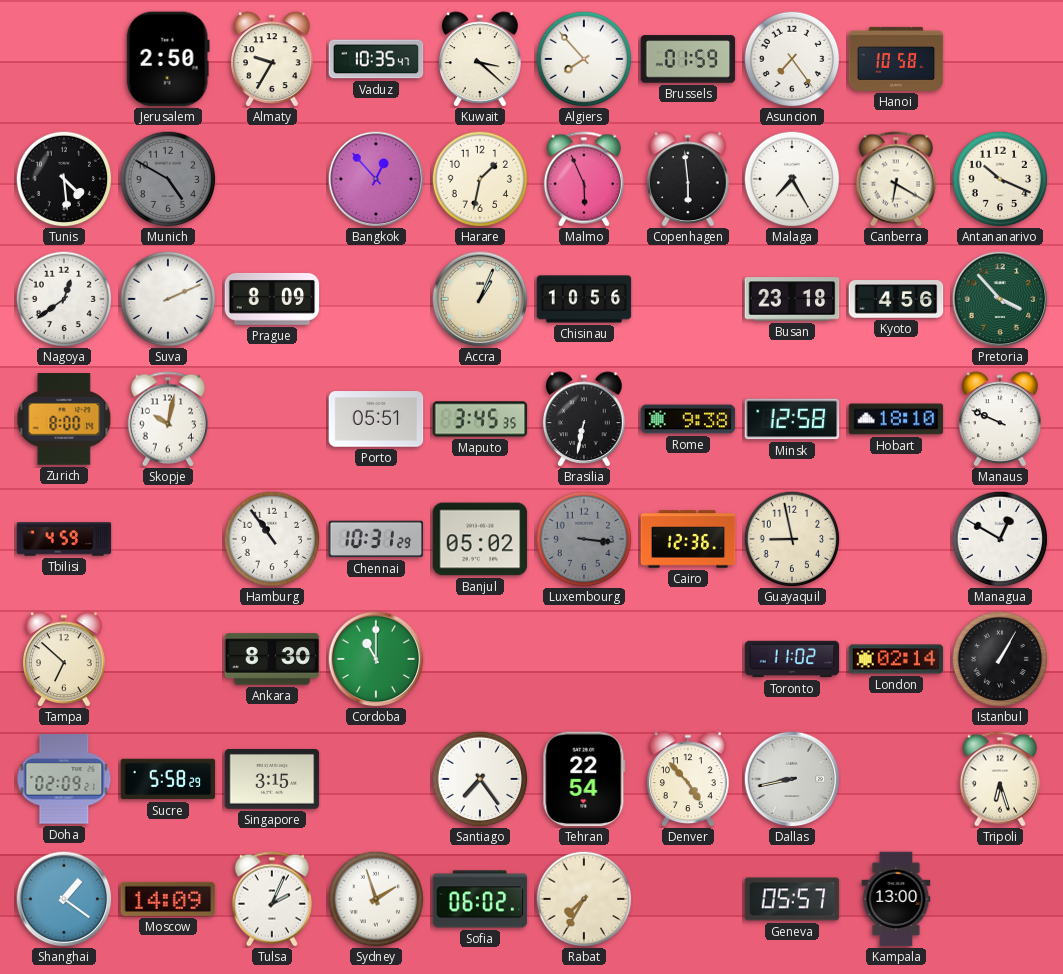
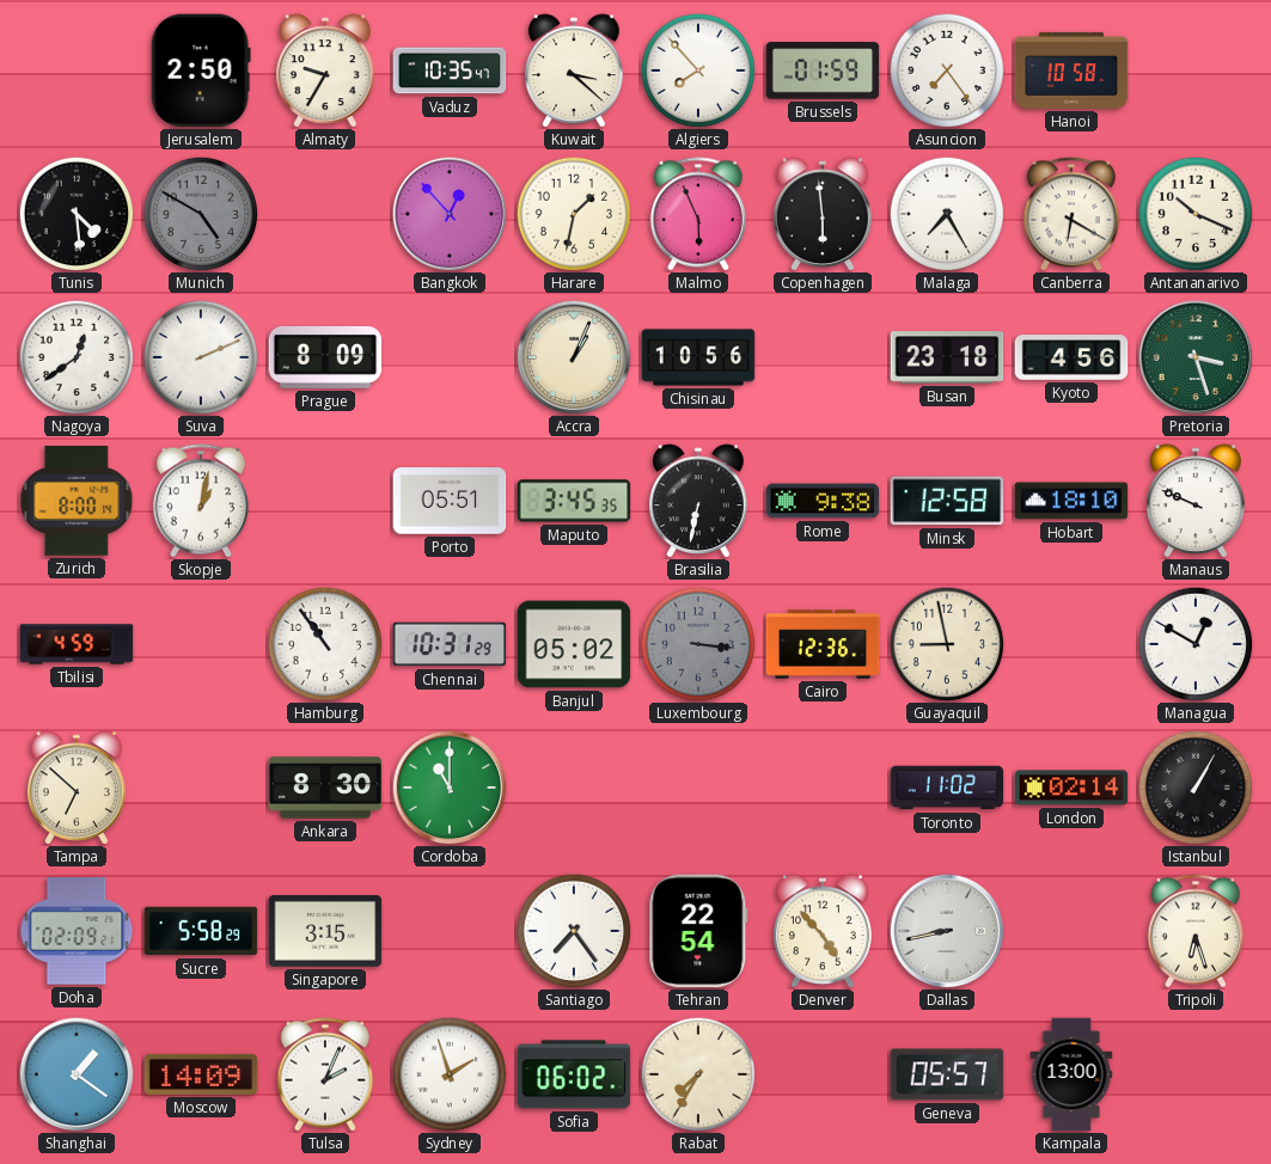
Pretoria: 3:53 -> 3:27
Skopje: 10:02 -> 1:02
